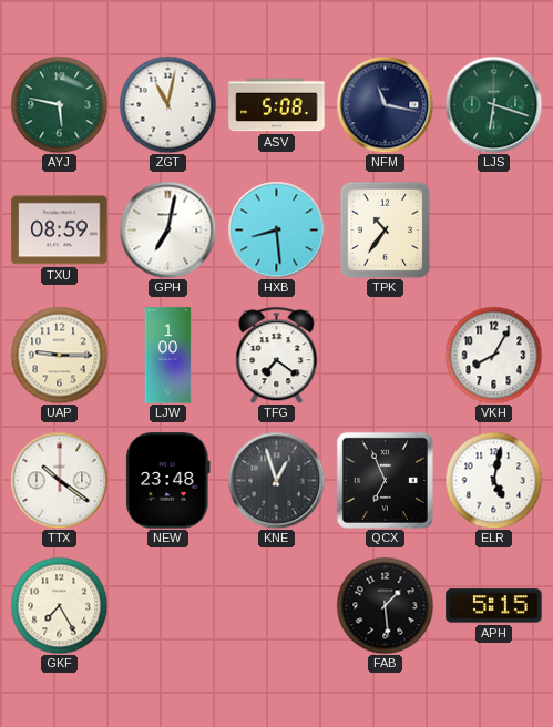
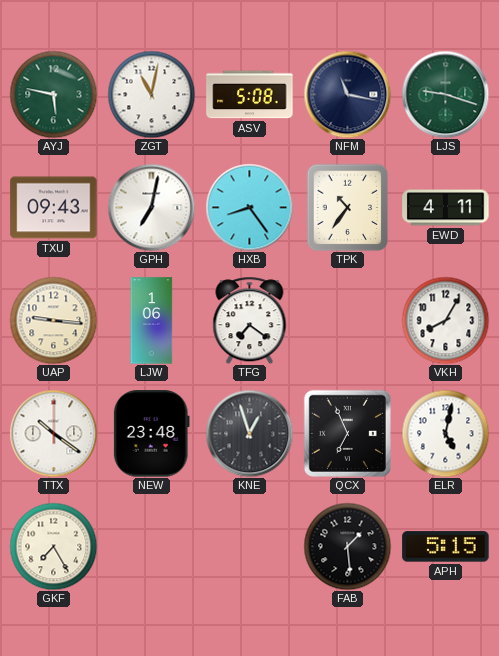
LJS: 6:18 -> 9:18
TXU: 08:59 -> 09:43
HXB: 8:29 -> 8:24
EWD: none -> 4:11
UAP: 9:15 -> 9:16
LJW: 1:00 -> 1:06
